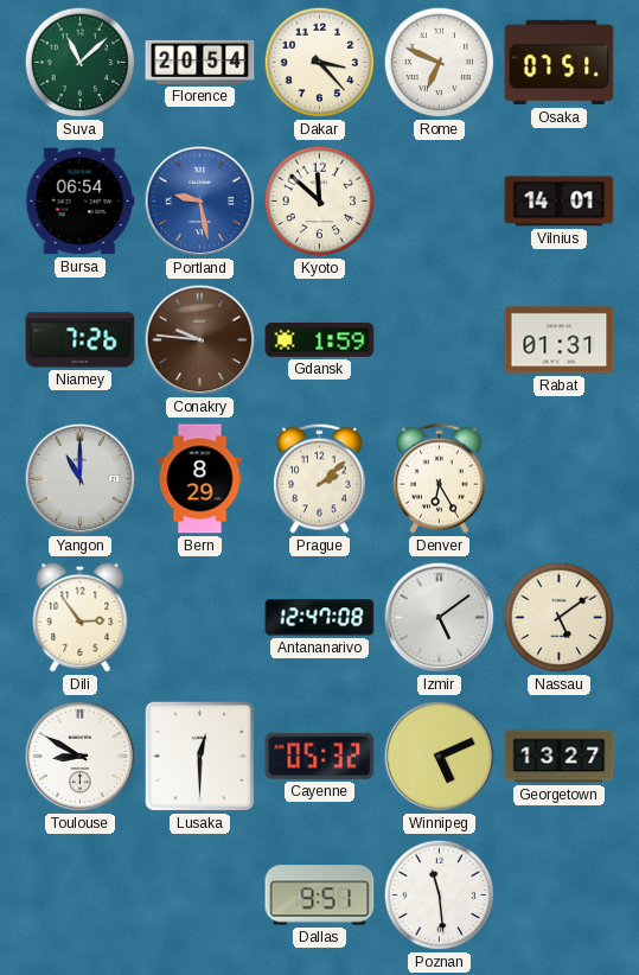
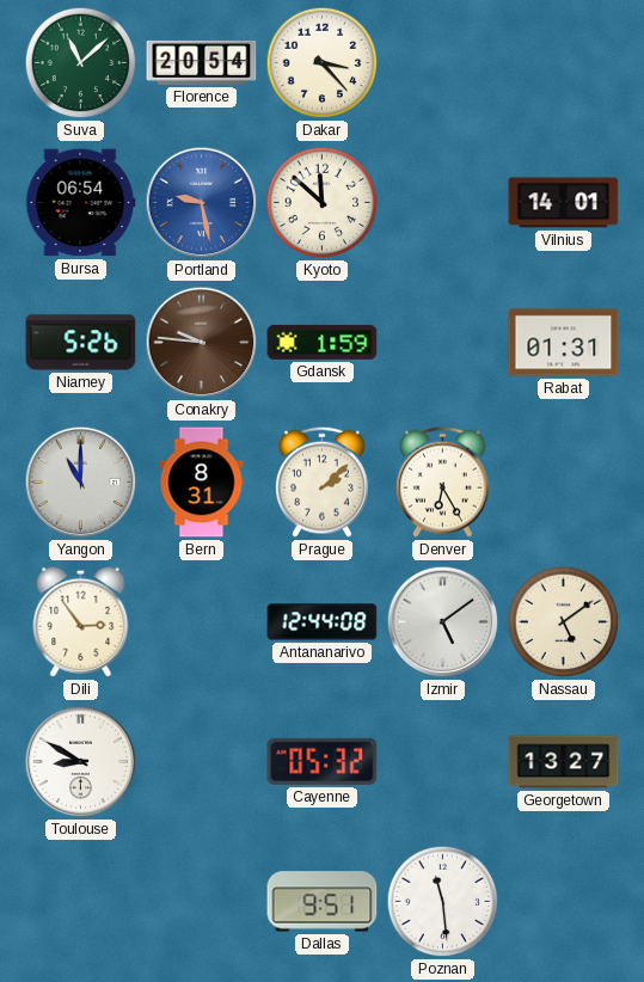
Rome: 6:49 -> none
Osaka: 07:51 -> none
Niamey: 7:26 -> 5:26
Bern: 8:29 -> 8:31
Antananarivo: 12:47 -> 12:44
Lusaka: 12:30 -> none
Winnipeg: 5:11 -> none
